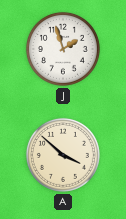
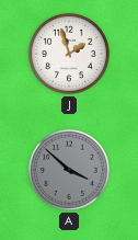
A dial: cream -> grey
